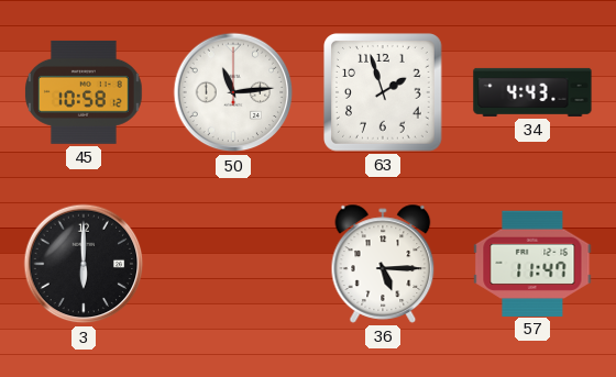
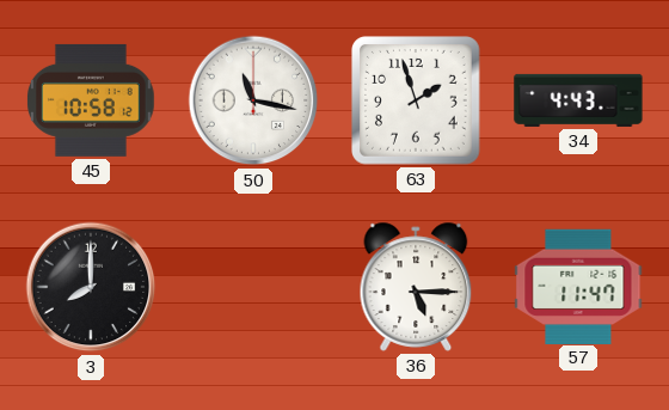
50: 11:14 -> 11:17
3: 6:00 -> 8:00
